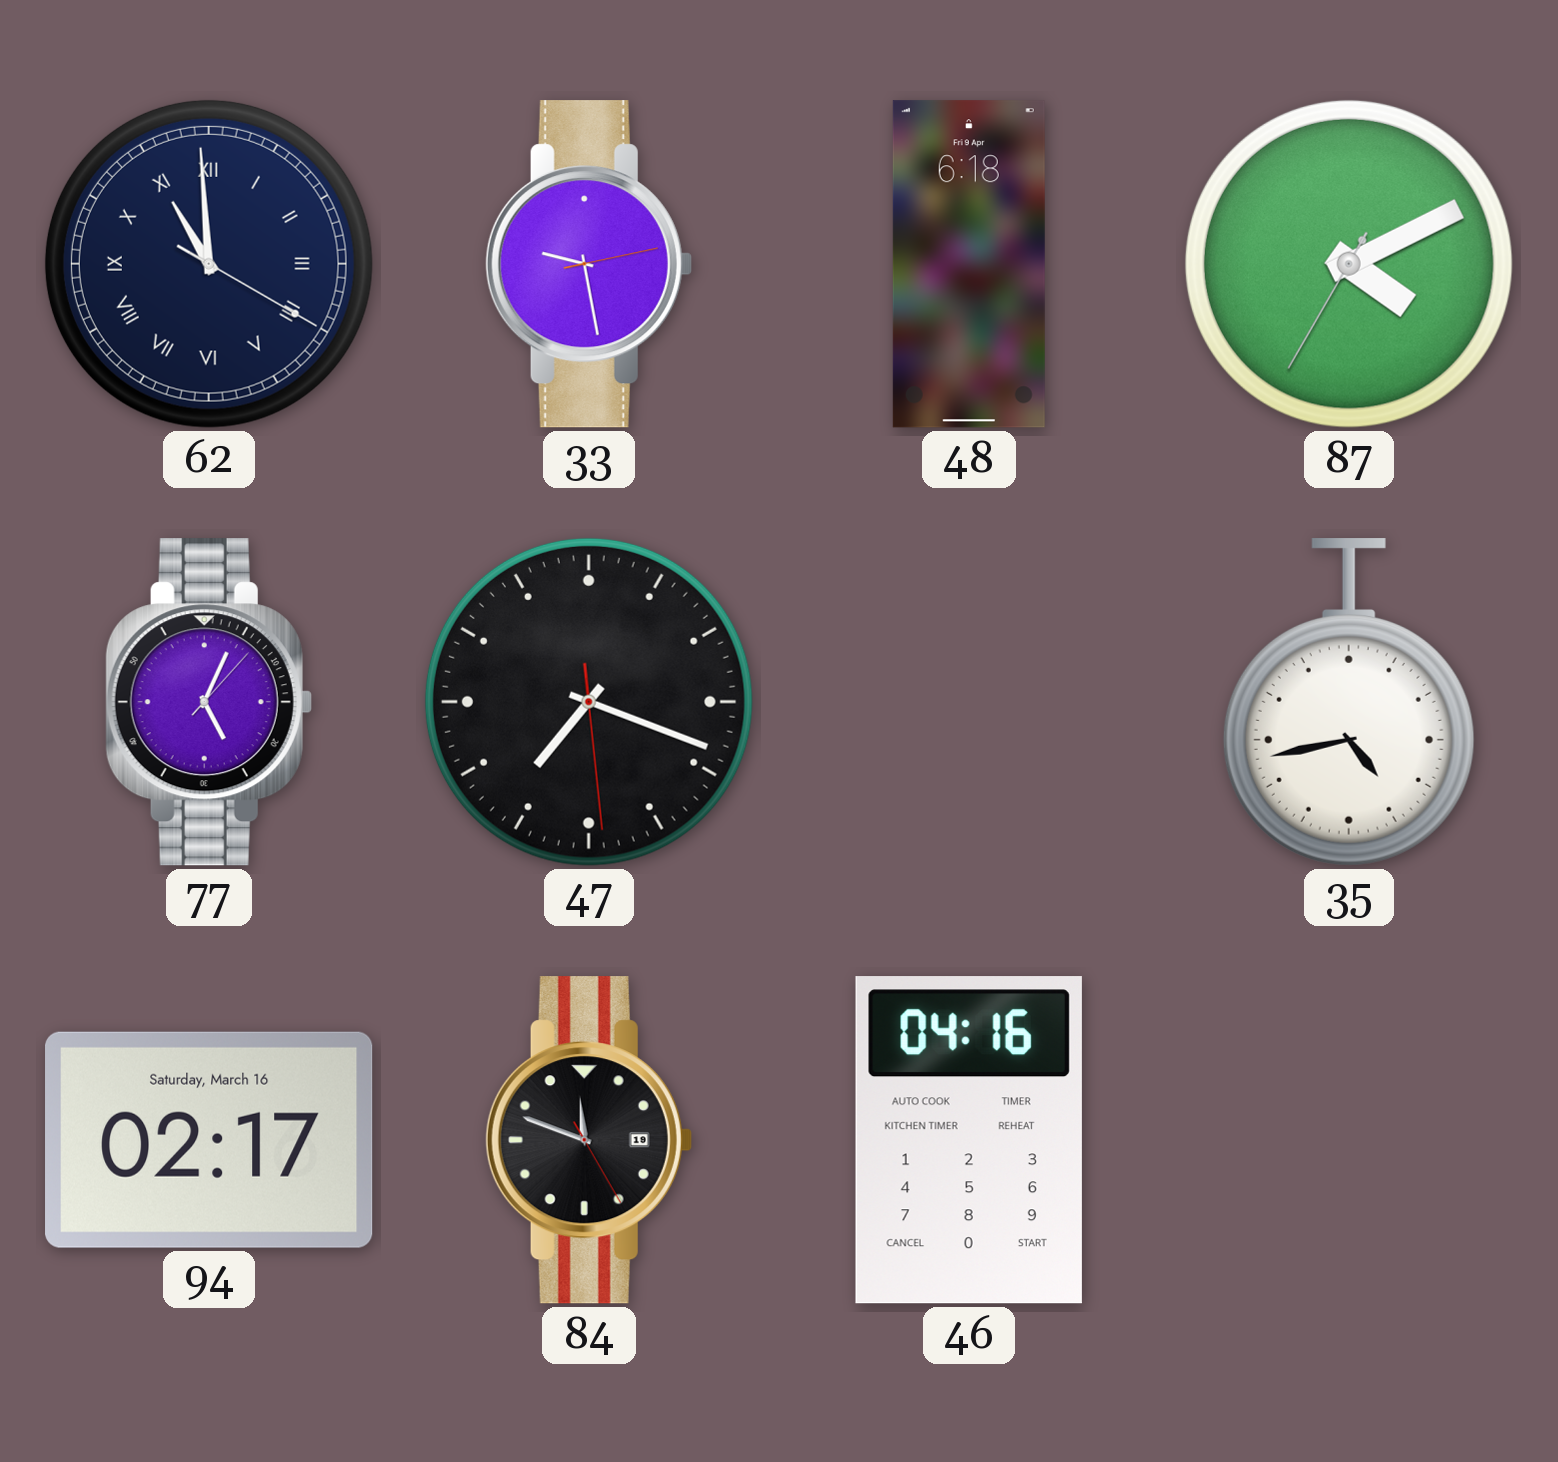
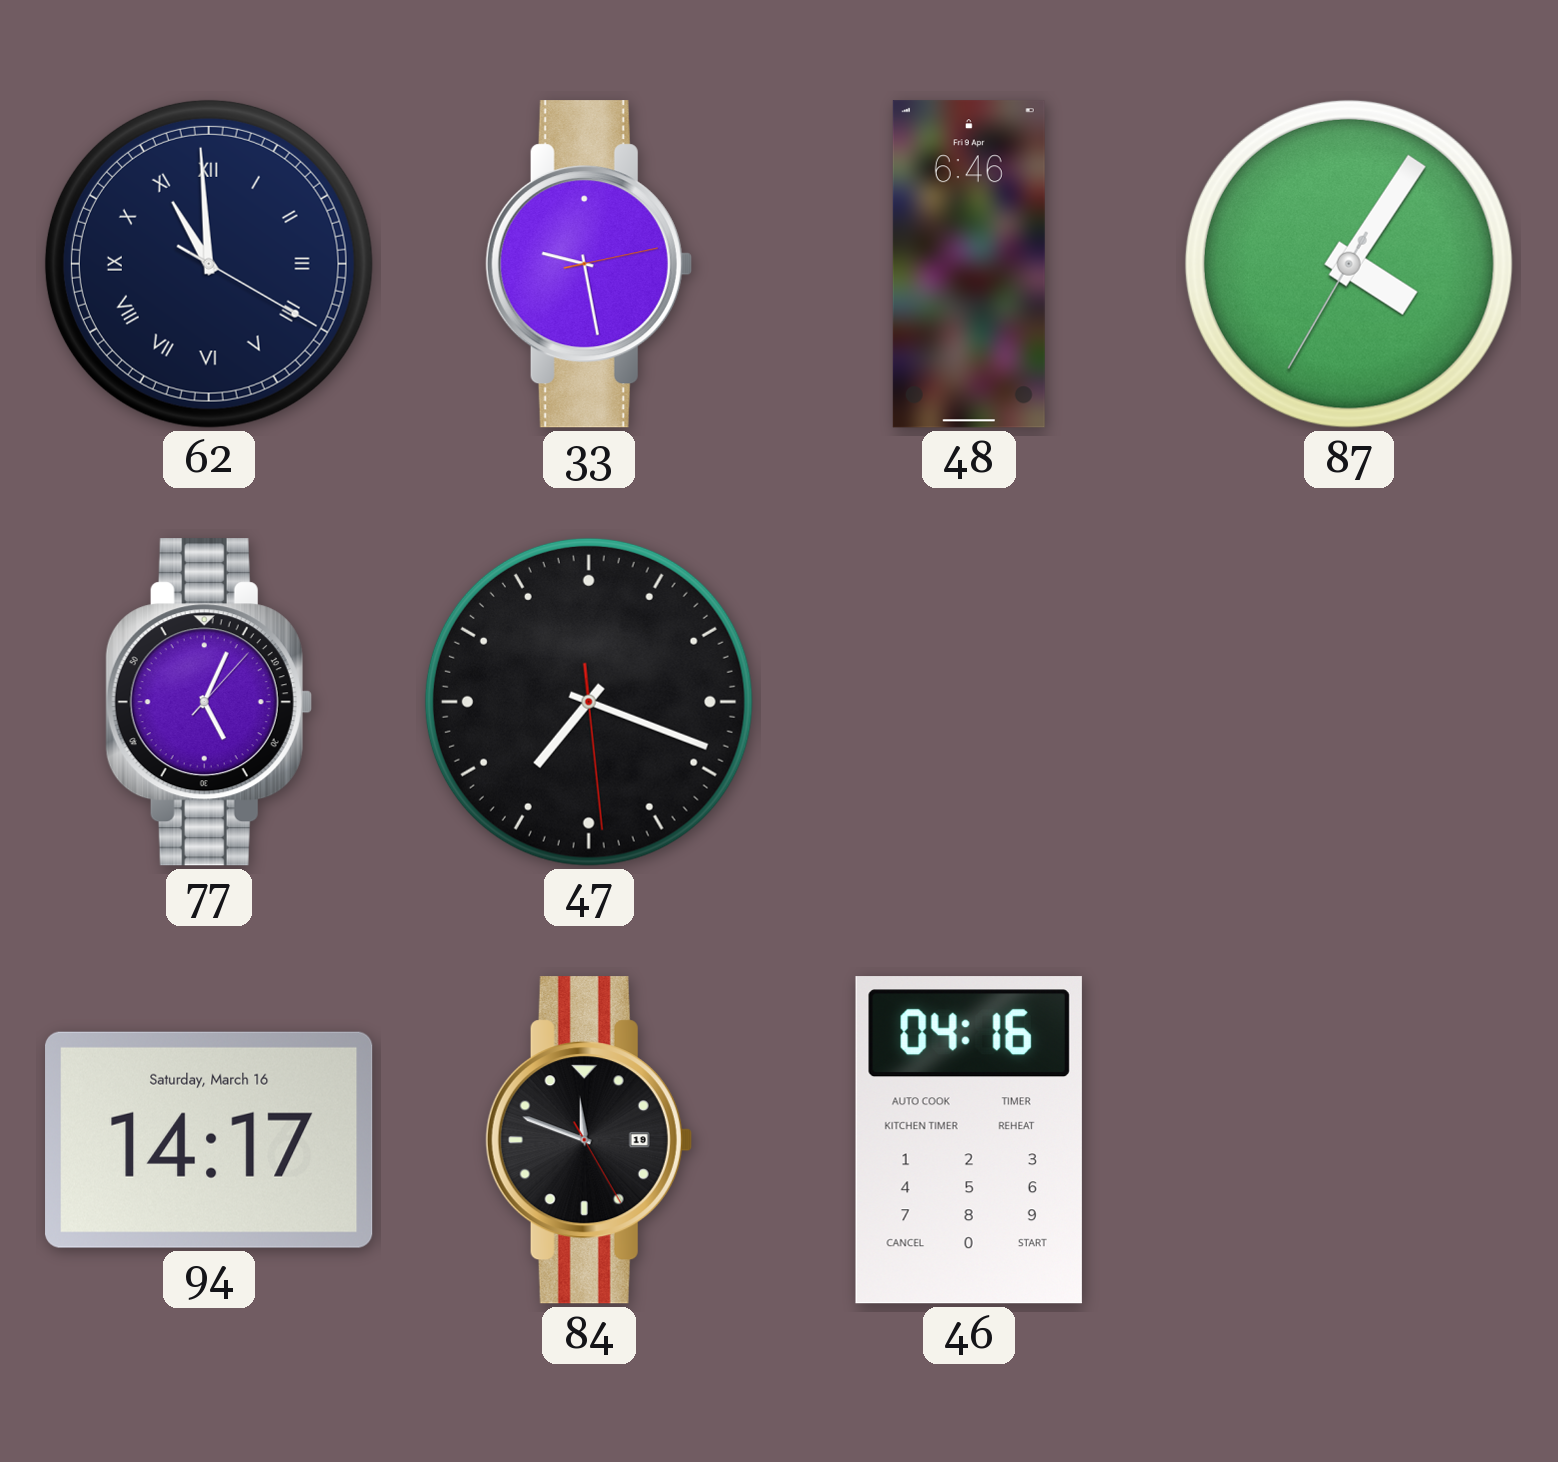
48: 6:18 -> 6:46
87: 4:10 -> 4:05
35: 4:43 -> none
94: 02:17 -> 14:17
